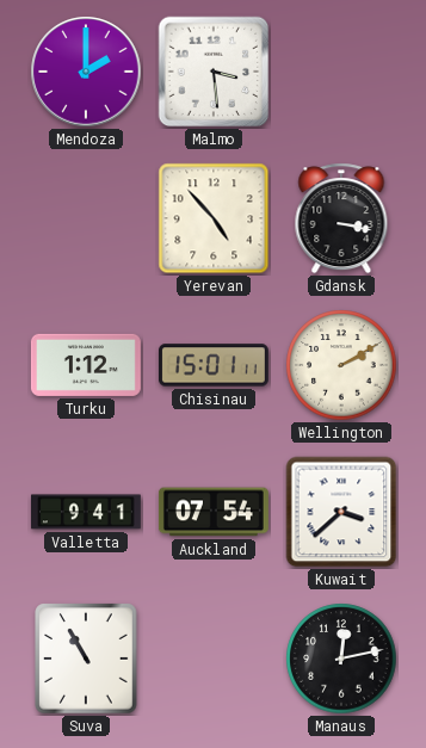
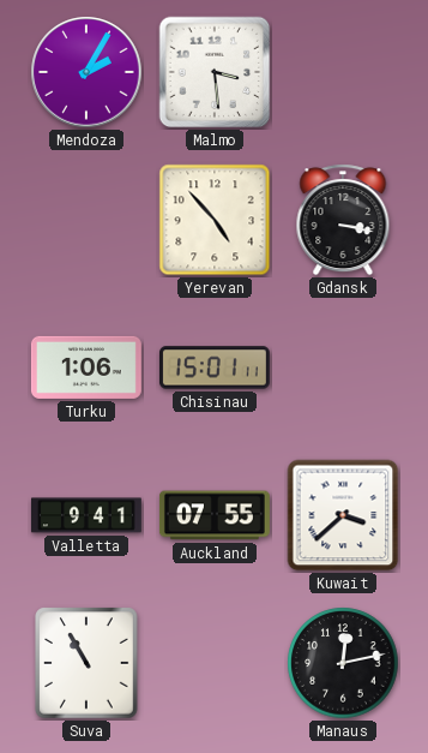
Mendoza: 2:00 -> 2:05
Turku: 1:12 -> 1:06
Wellington: 2:10 -> none
Auckland: 07:54 -> 07:55
